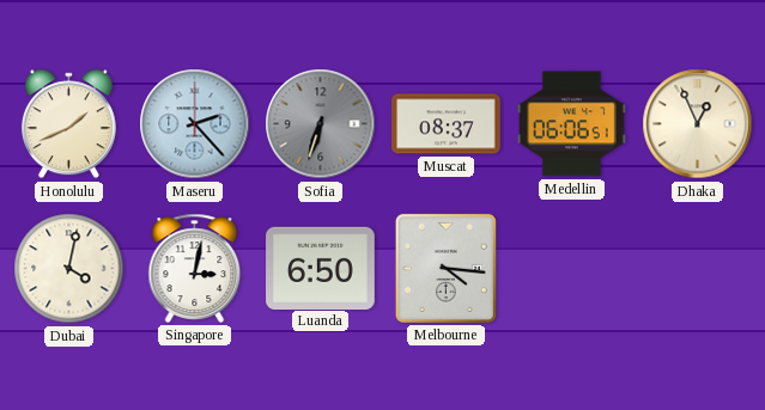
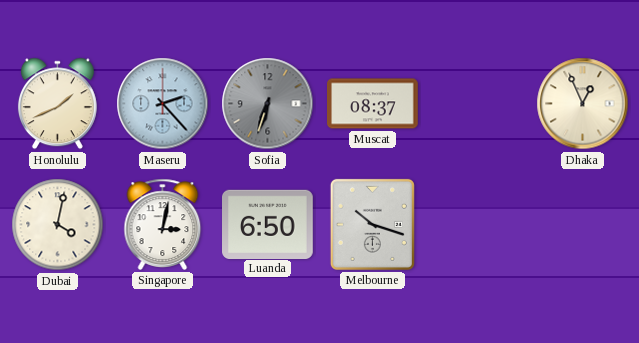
Medellin: 06:06 -> none
Melbourne: 4:16 -> 10:18
